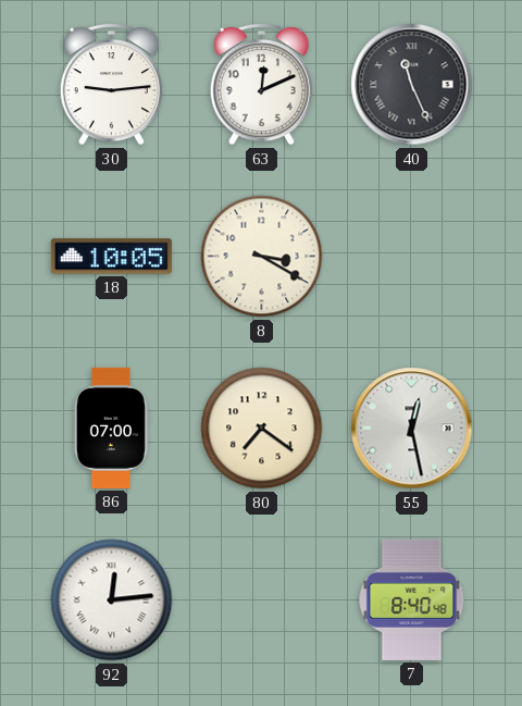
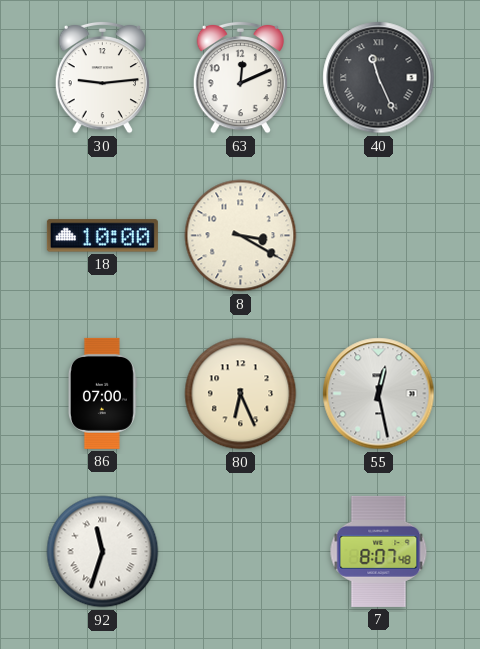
18: 10:05 -> 10:00
80: 7:21 -> 6:26
92: 12:14 -> 11:33
7: 8:40 -> 8:07
